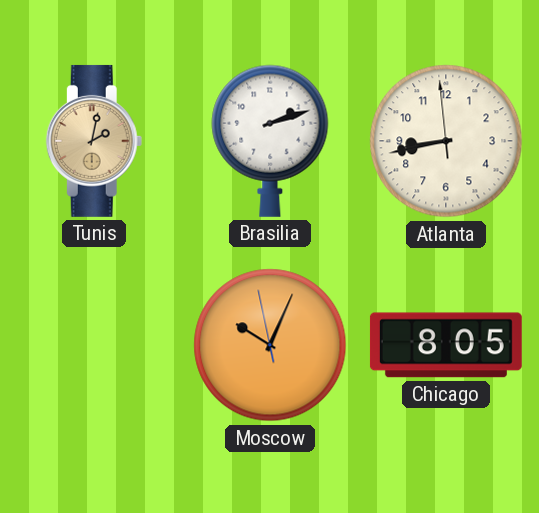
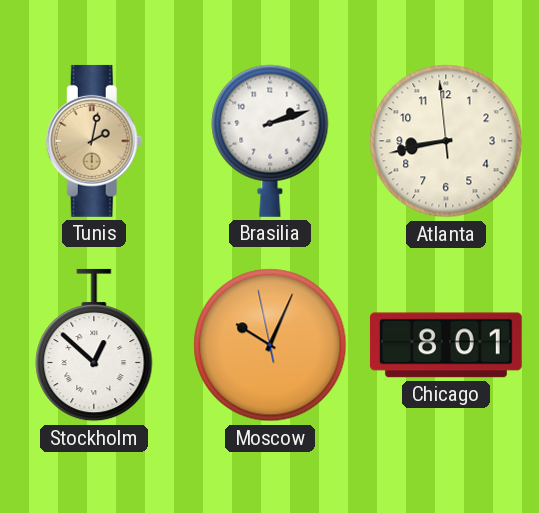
Stockholm: none -> 12:52
Chicago: 8:05 -> 8:01
